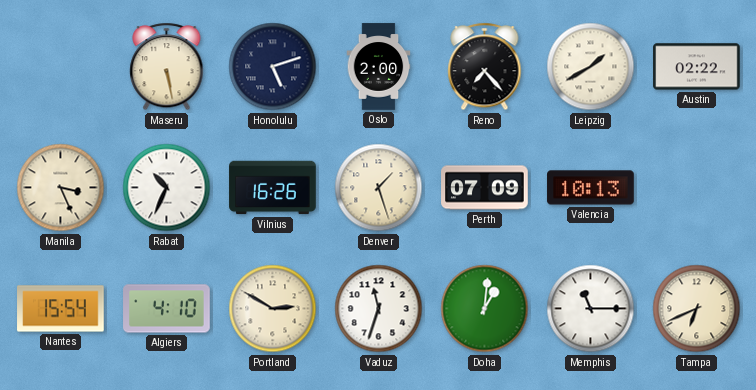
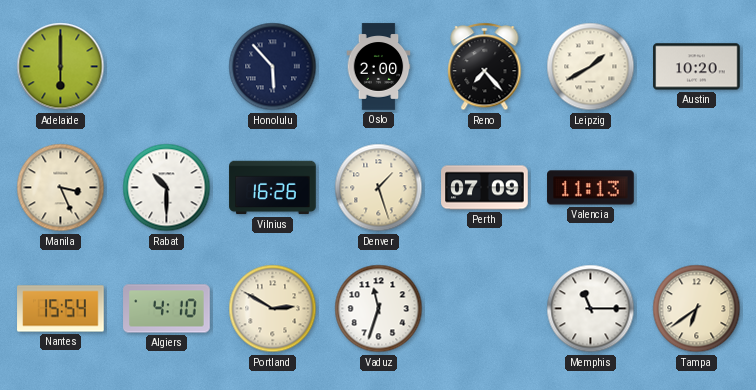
Adelaide: none -> 6:00
Maseru: 5:28 -> none
Honolulu: 5:12 -> 5:53
Austin: 02:22 -> 10:20
Rabat: 10:34 -> 10:30
Valencia: 10:13 -> 11:13
Doha: 1:01 -> none
Tampa: 6:41 -> 6:39
